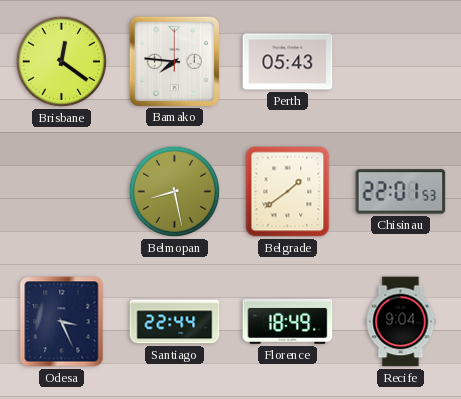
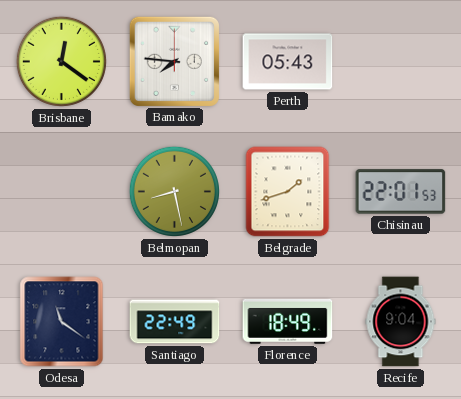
Belgrade: 1:39 -> 1:42
Odesa: 3:26 -> 11:21
Santiago: 22:44 -> 22:49
